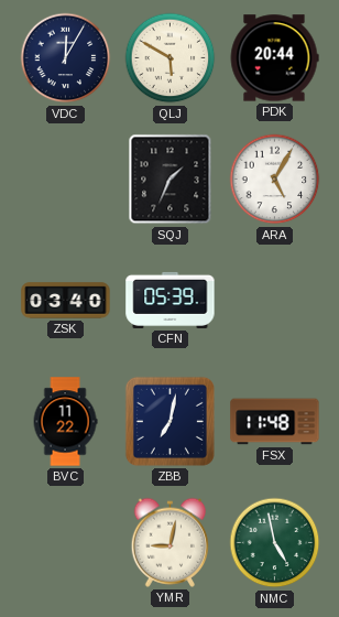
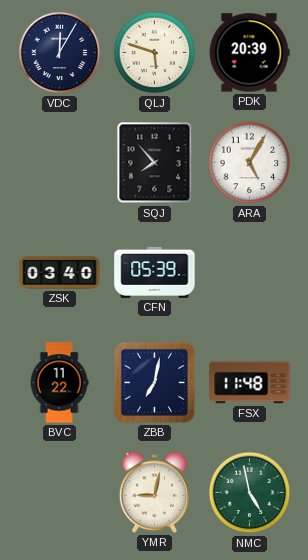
QLJ: 5:50 -> 5:48
PDK: 20:44 -> 20:39
SQJ: 1:34 -> 7:53
